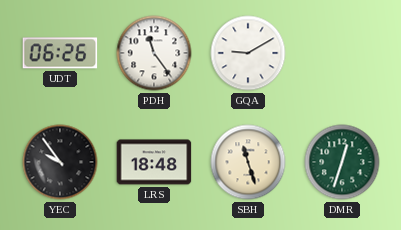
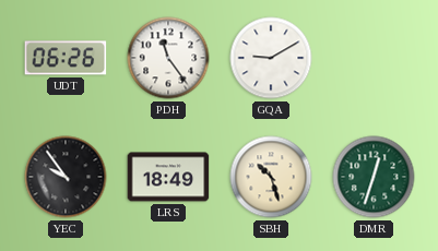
LRS: 18:48 -> 18:49
SBH: 11:27 -> 10:27
